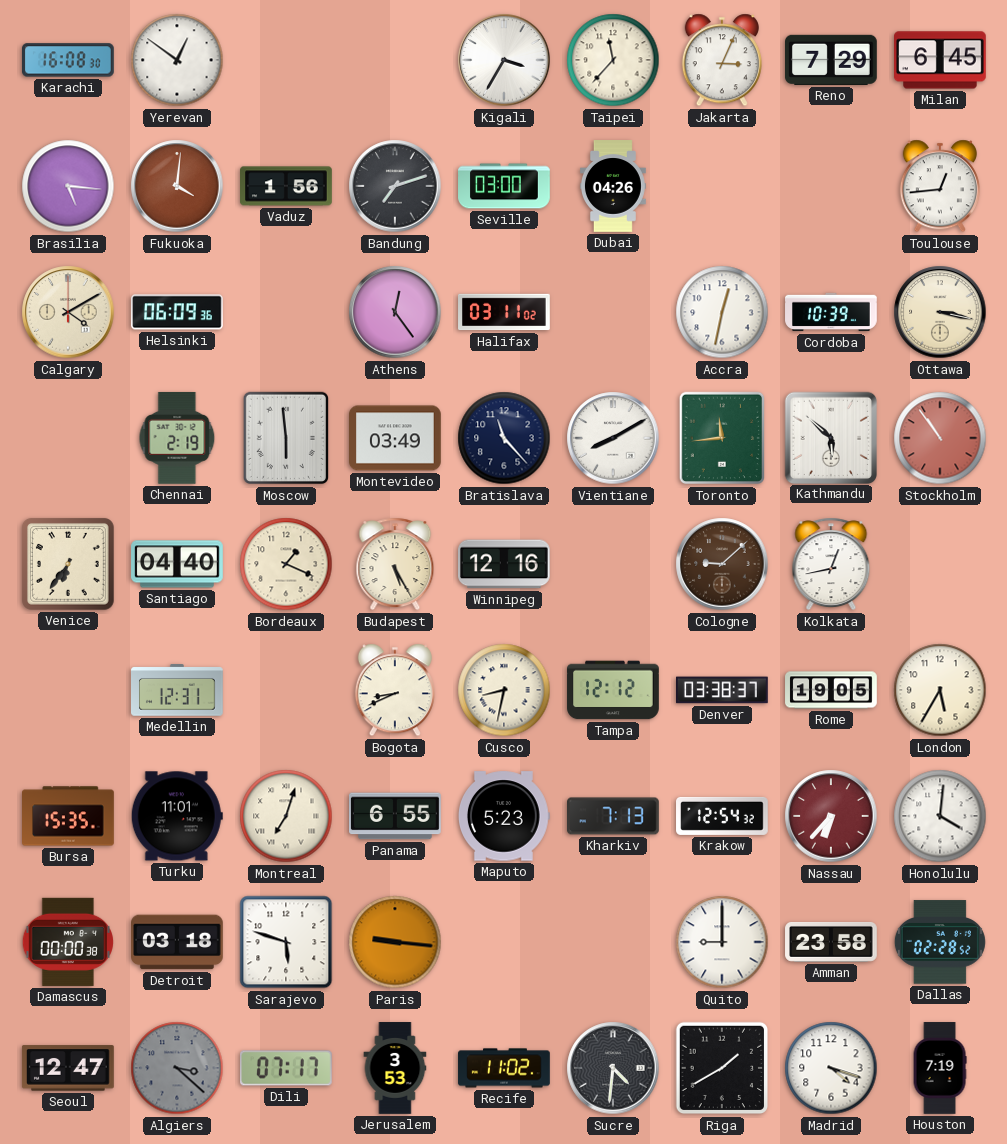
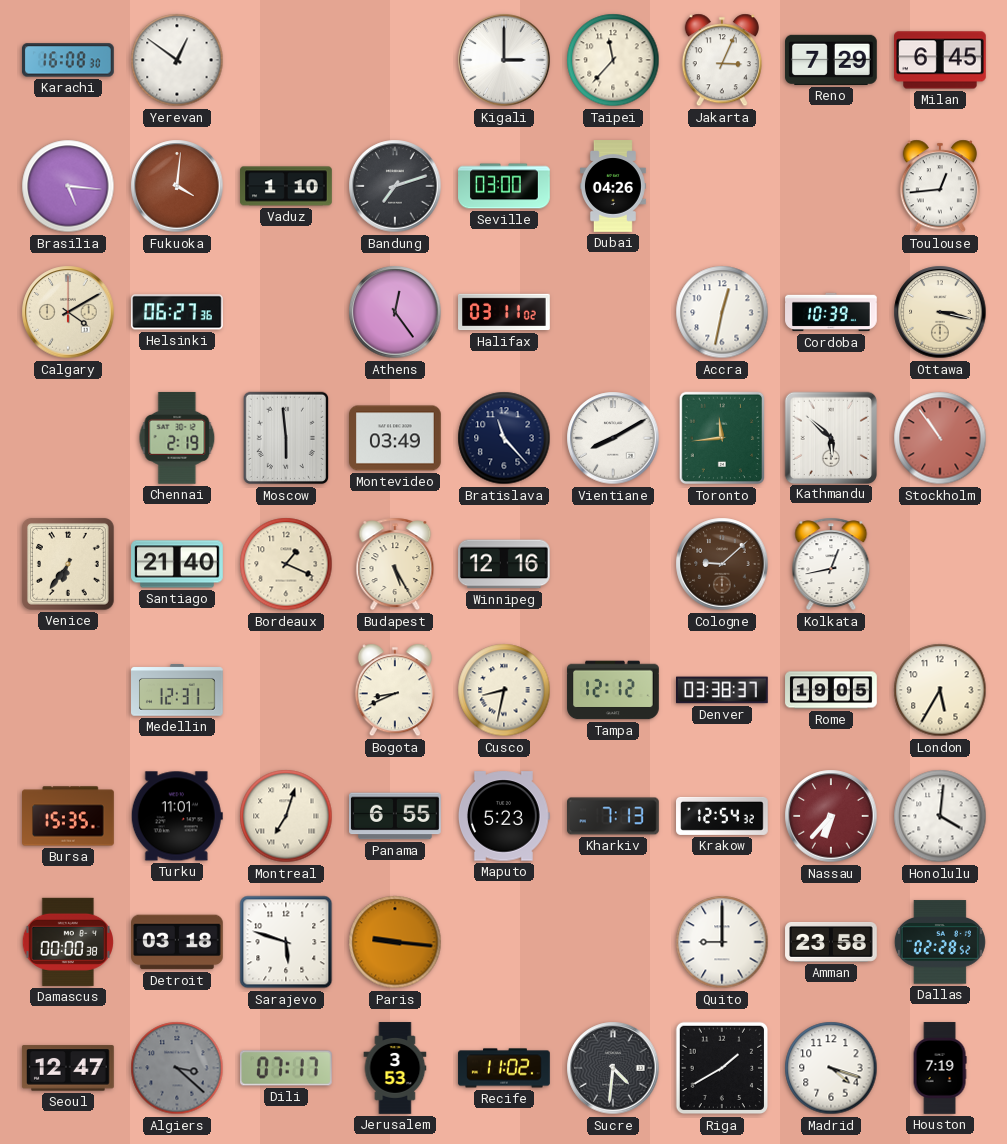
Kigali: 3:35 -> 3:00
Vaduz: 1:56 -> 1:10
Helsinki: 06:09 -> 06:27
Santiago: 04:40 -> 21:40
